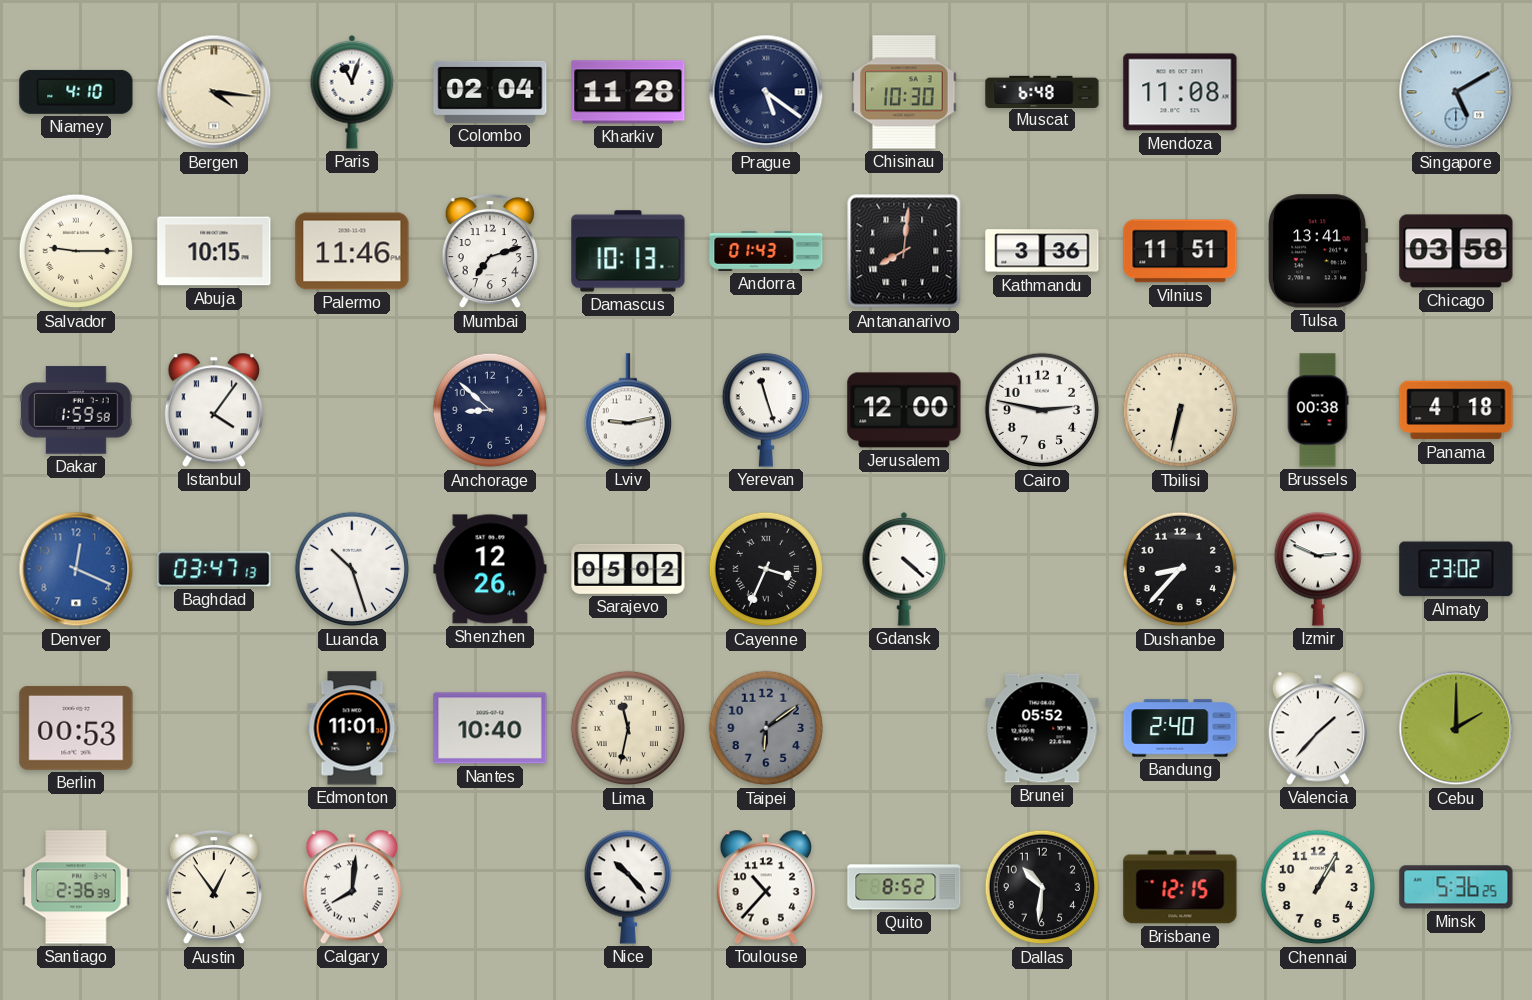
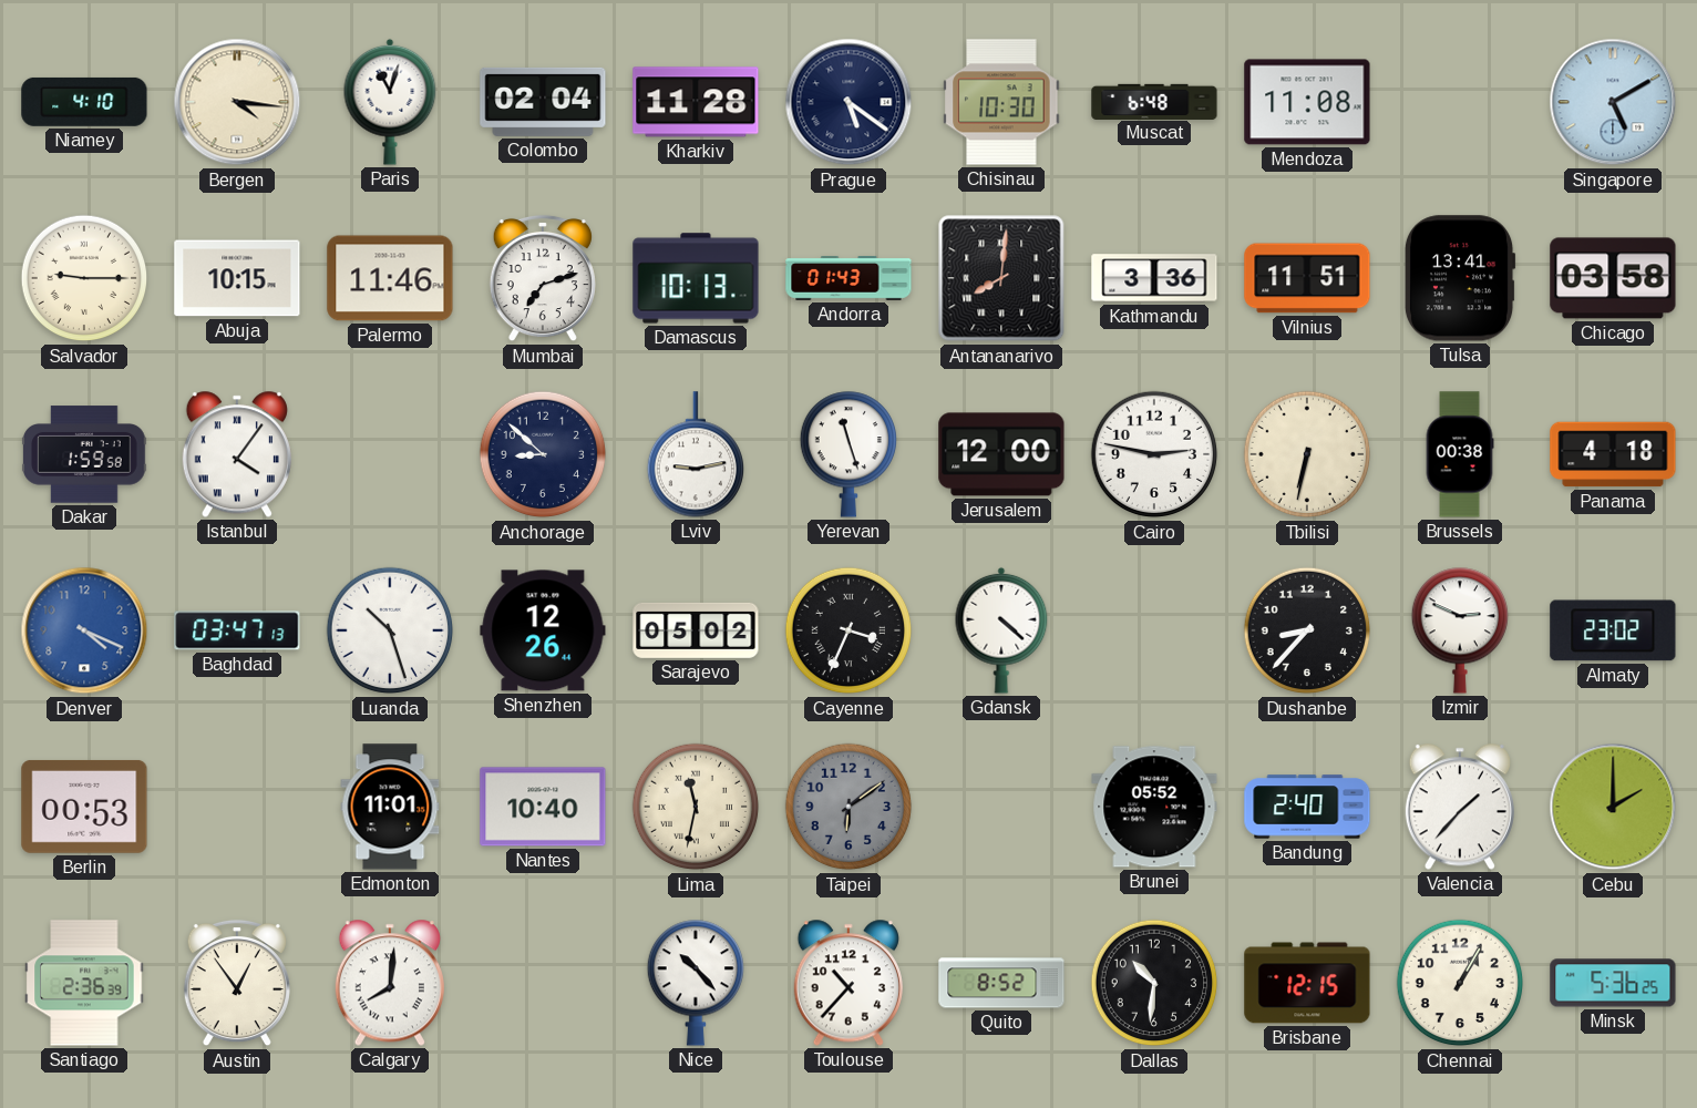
Denver: 12:19 -> 4:19
